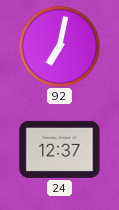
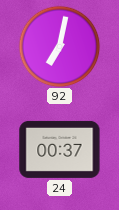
24: 12:37 -> 00:37
